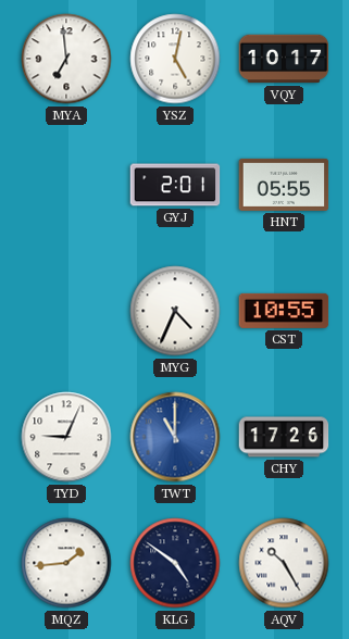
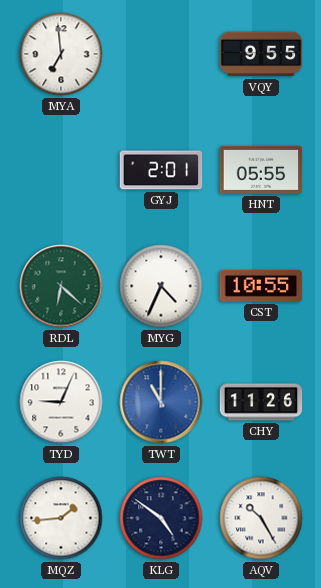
YSZ: 5:02 -> none
VQY: 10:17 -> 9:55
RDL: none -> 6:22
CHY: 17:26 -> 11:26
